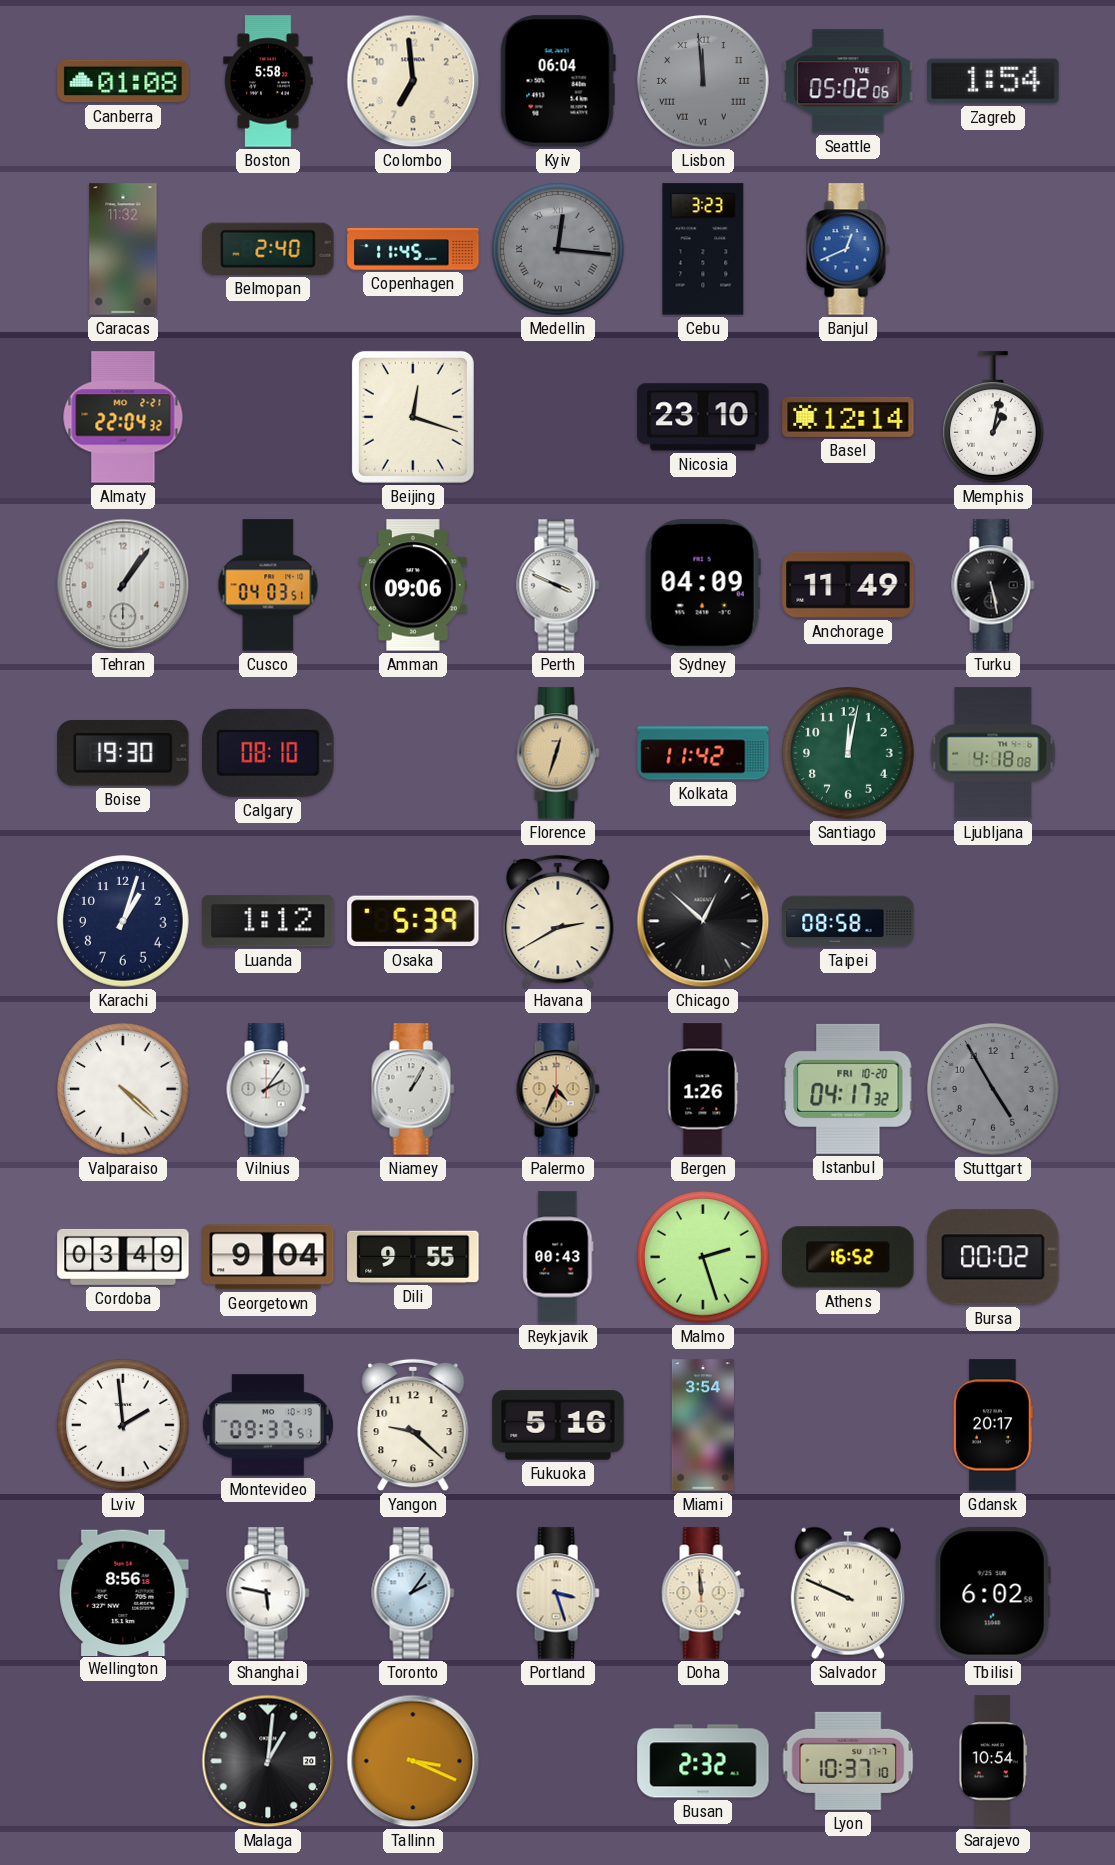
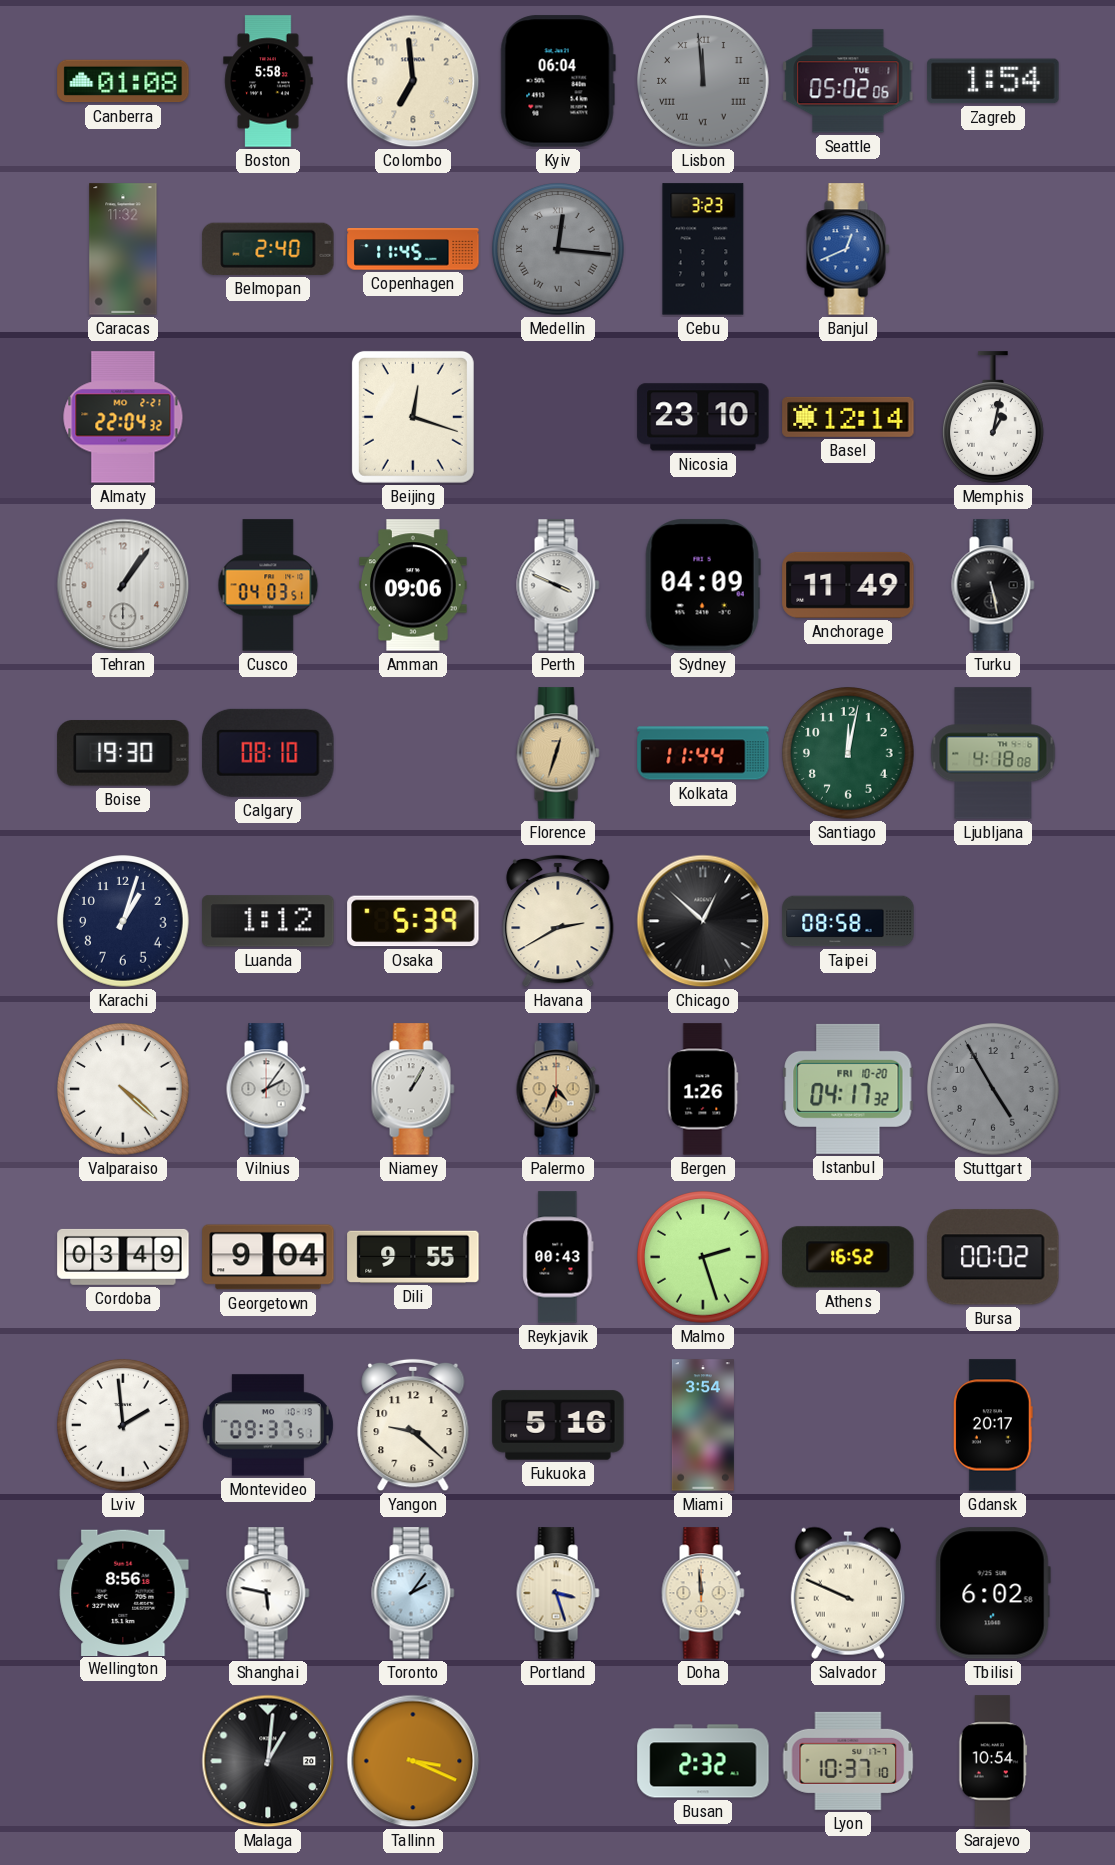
Kolkata: 11:42 -> 11:44
